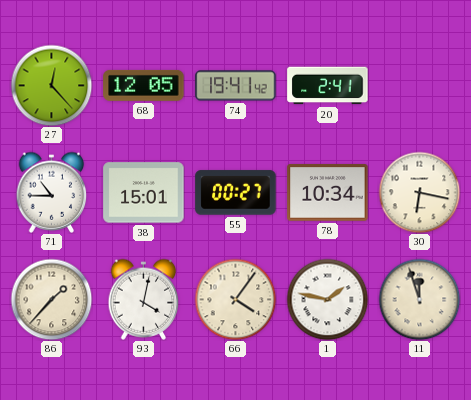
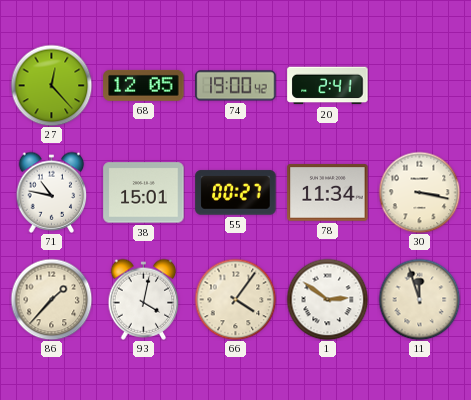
74: 19:41 -> 19:00
71: 10:45 -> 10:47
78: 10:34 -> 11:34
30: 6:17 -> 3:17
1: 1:47 -> 2:51
